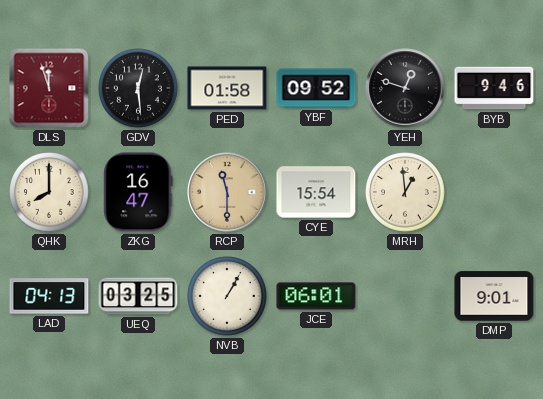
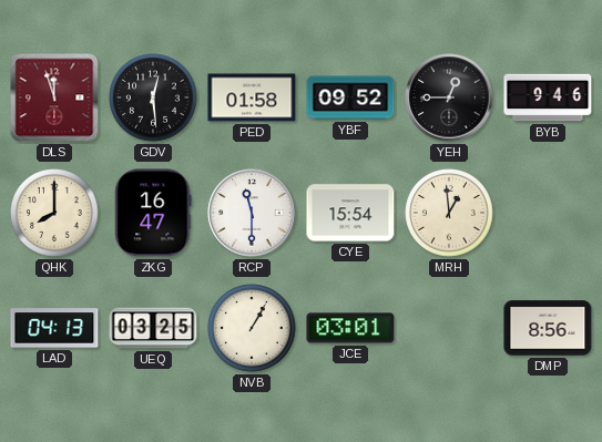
YEH: 12:48 -> 12:45
RCP dial: champagne -> white
JCE: 06:01 -> 03:01
DMP: 9:01 -> 8:56
